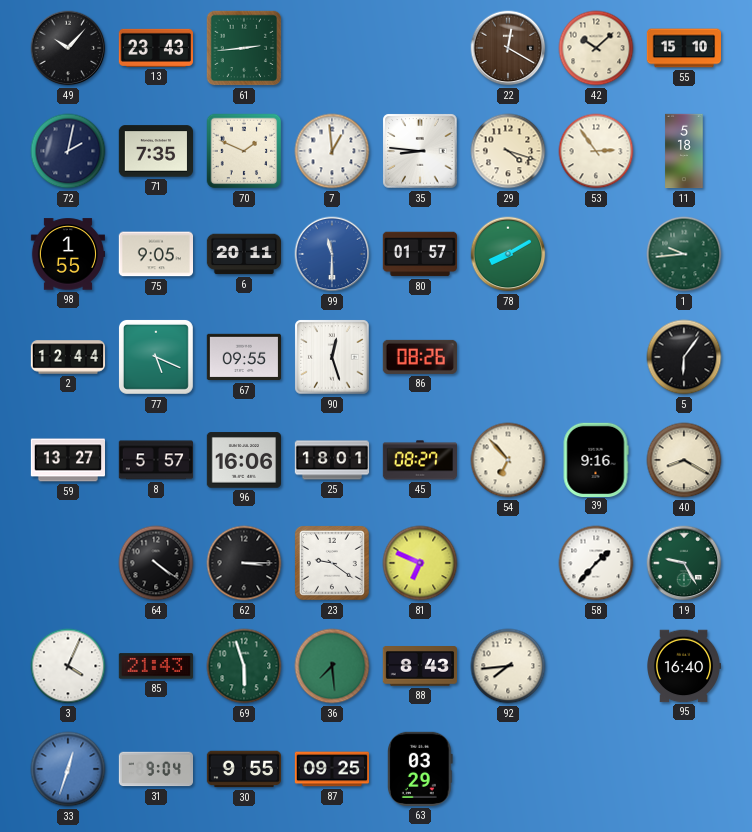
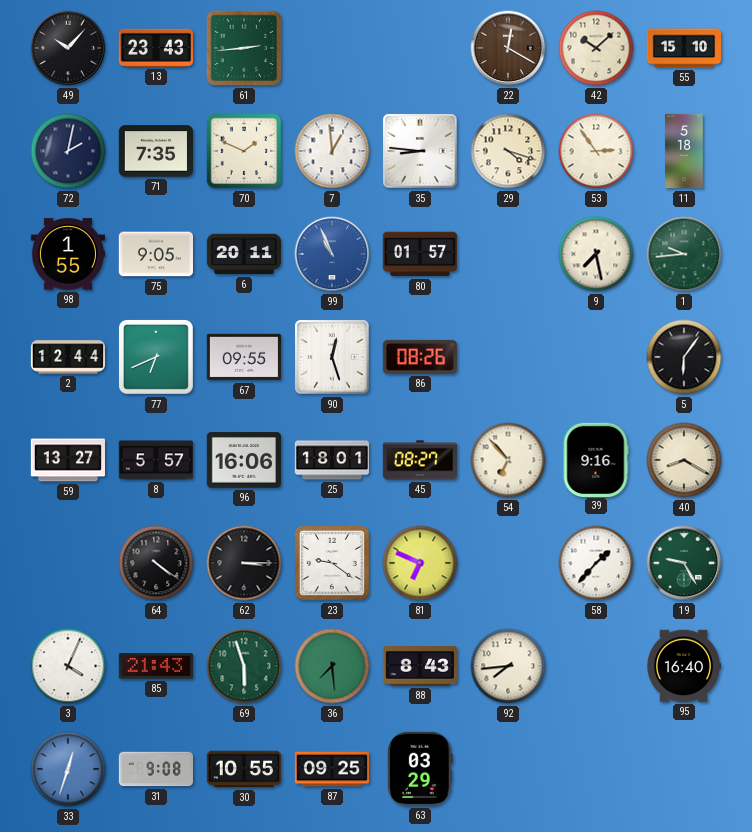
99: 11:30 -> 10:56
78: 8:10 -> none
9: none -> 7:28
77: 5:19 -> 6:41
31: 9:04 -> 9:08
30: 9:55 -> 10:55
